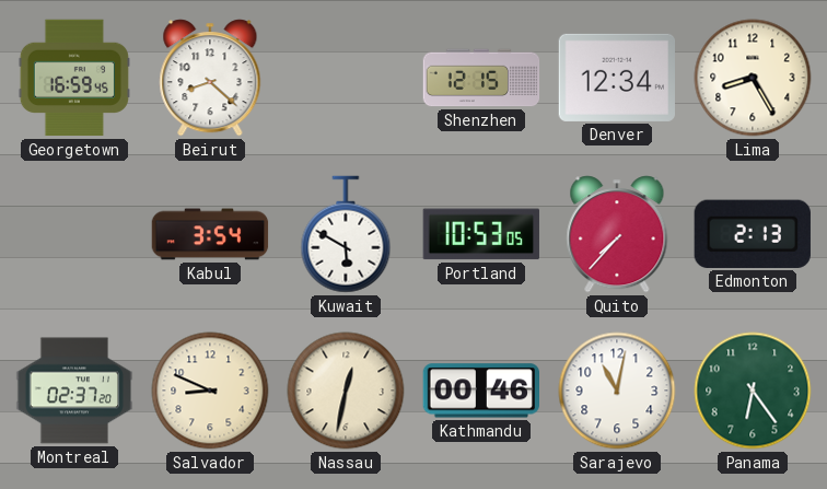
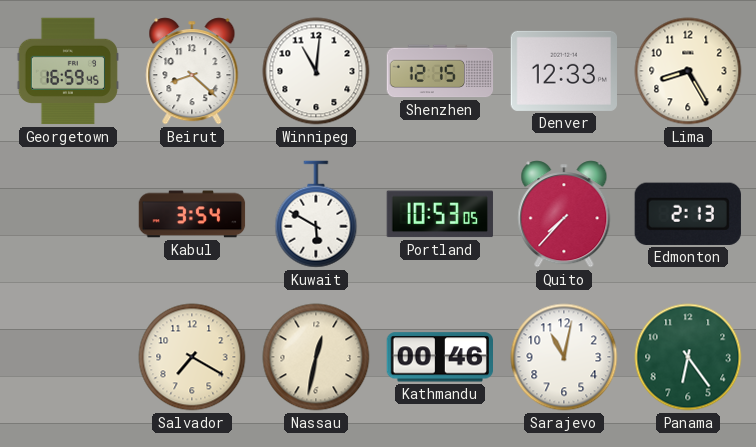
Winnipeg: none -> 11:01
Denver: 12:34 -> 12:33
Montreal: 02:37 -> none
Salvador: 8:49 -> 7:20
